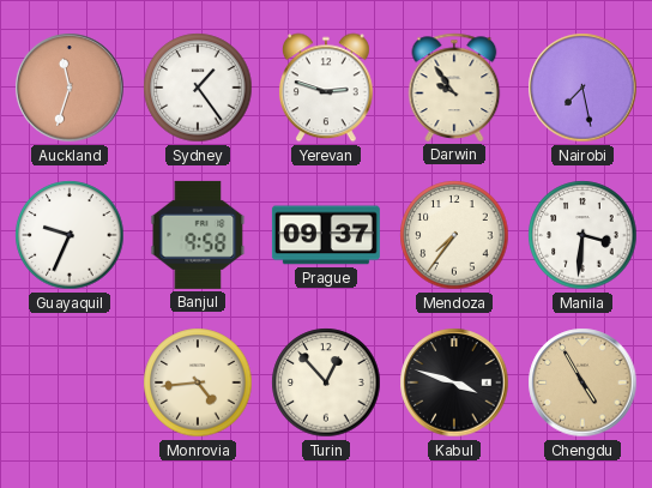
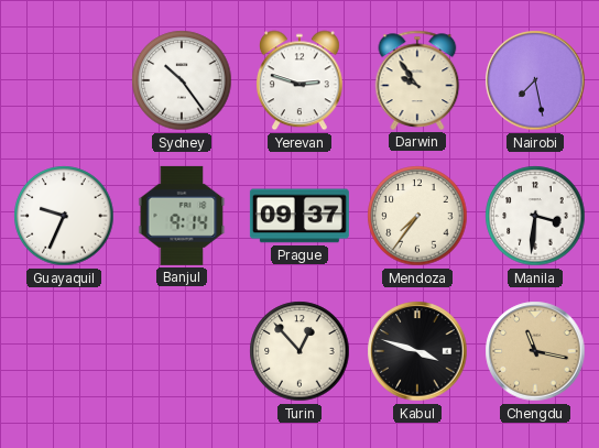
Auckland: 11:33 -> none
Sydney: 1:24 -> 10:24
Banjul: 9:58 -> 9:14
Monrovia: 4:44 -> none
Chengdu: 4:55 -> 11:17
